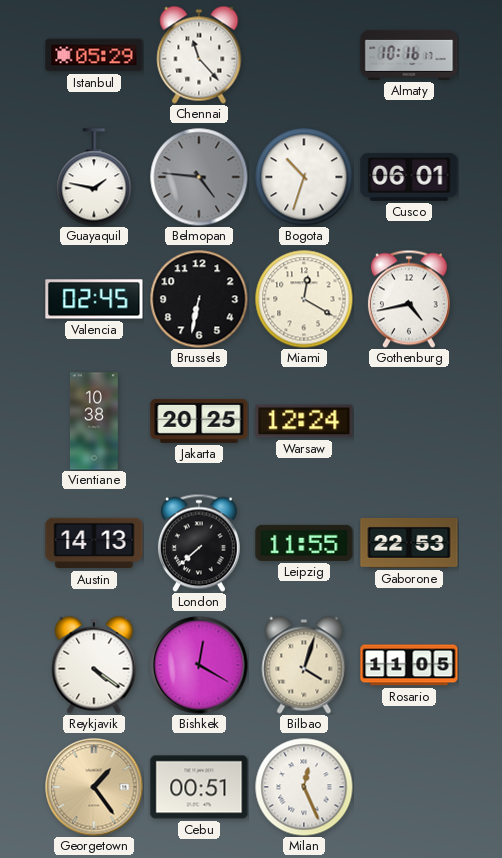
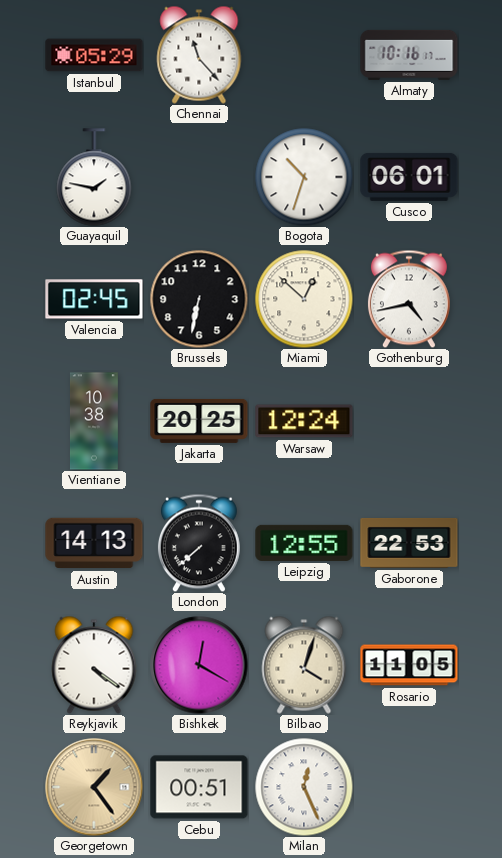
Belmopan: 4:46 -> none
Miami: 12:20 -> 12:52
Leipzig: 11:55 -> 12:55
